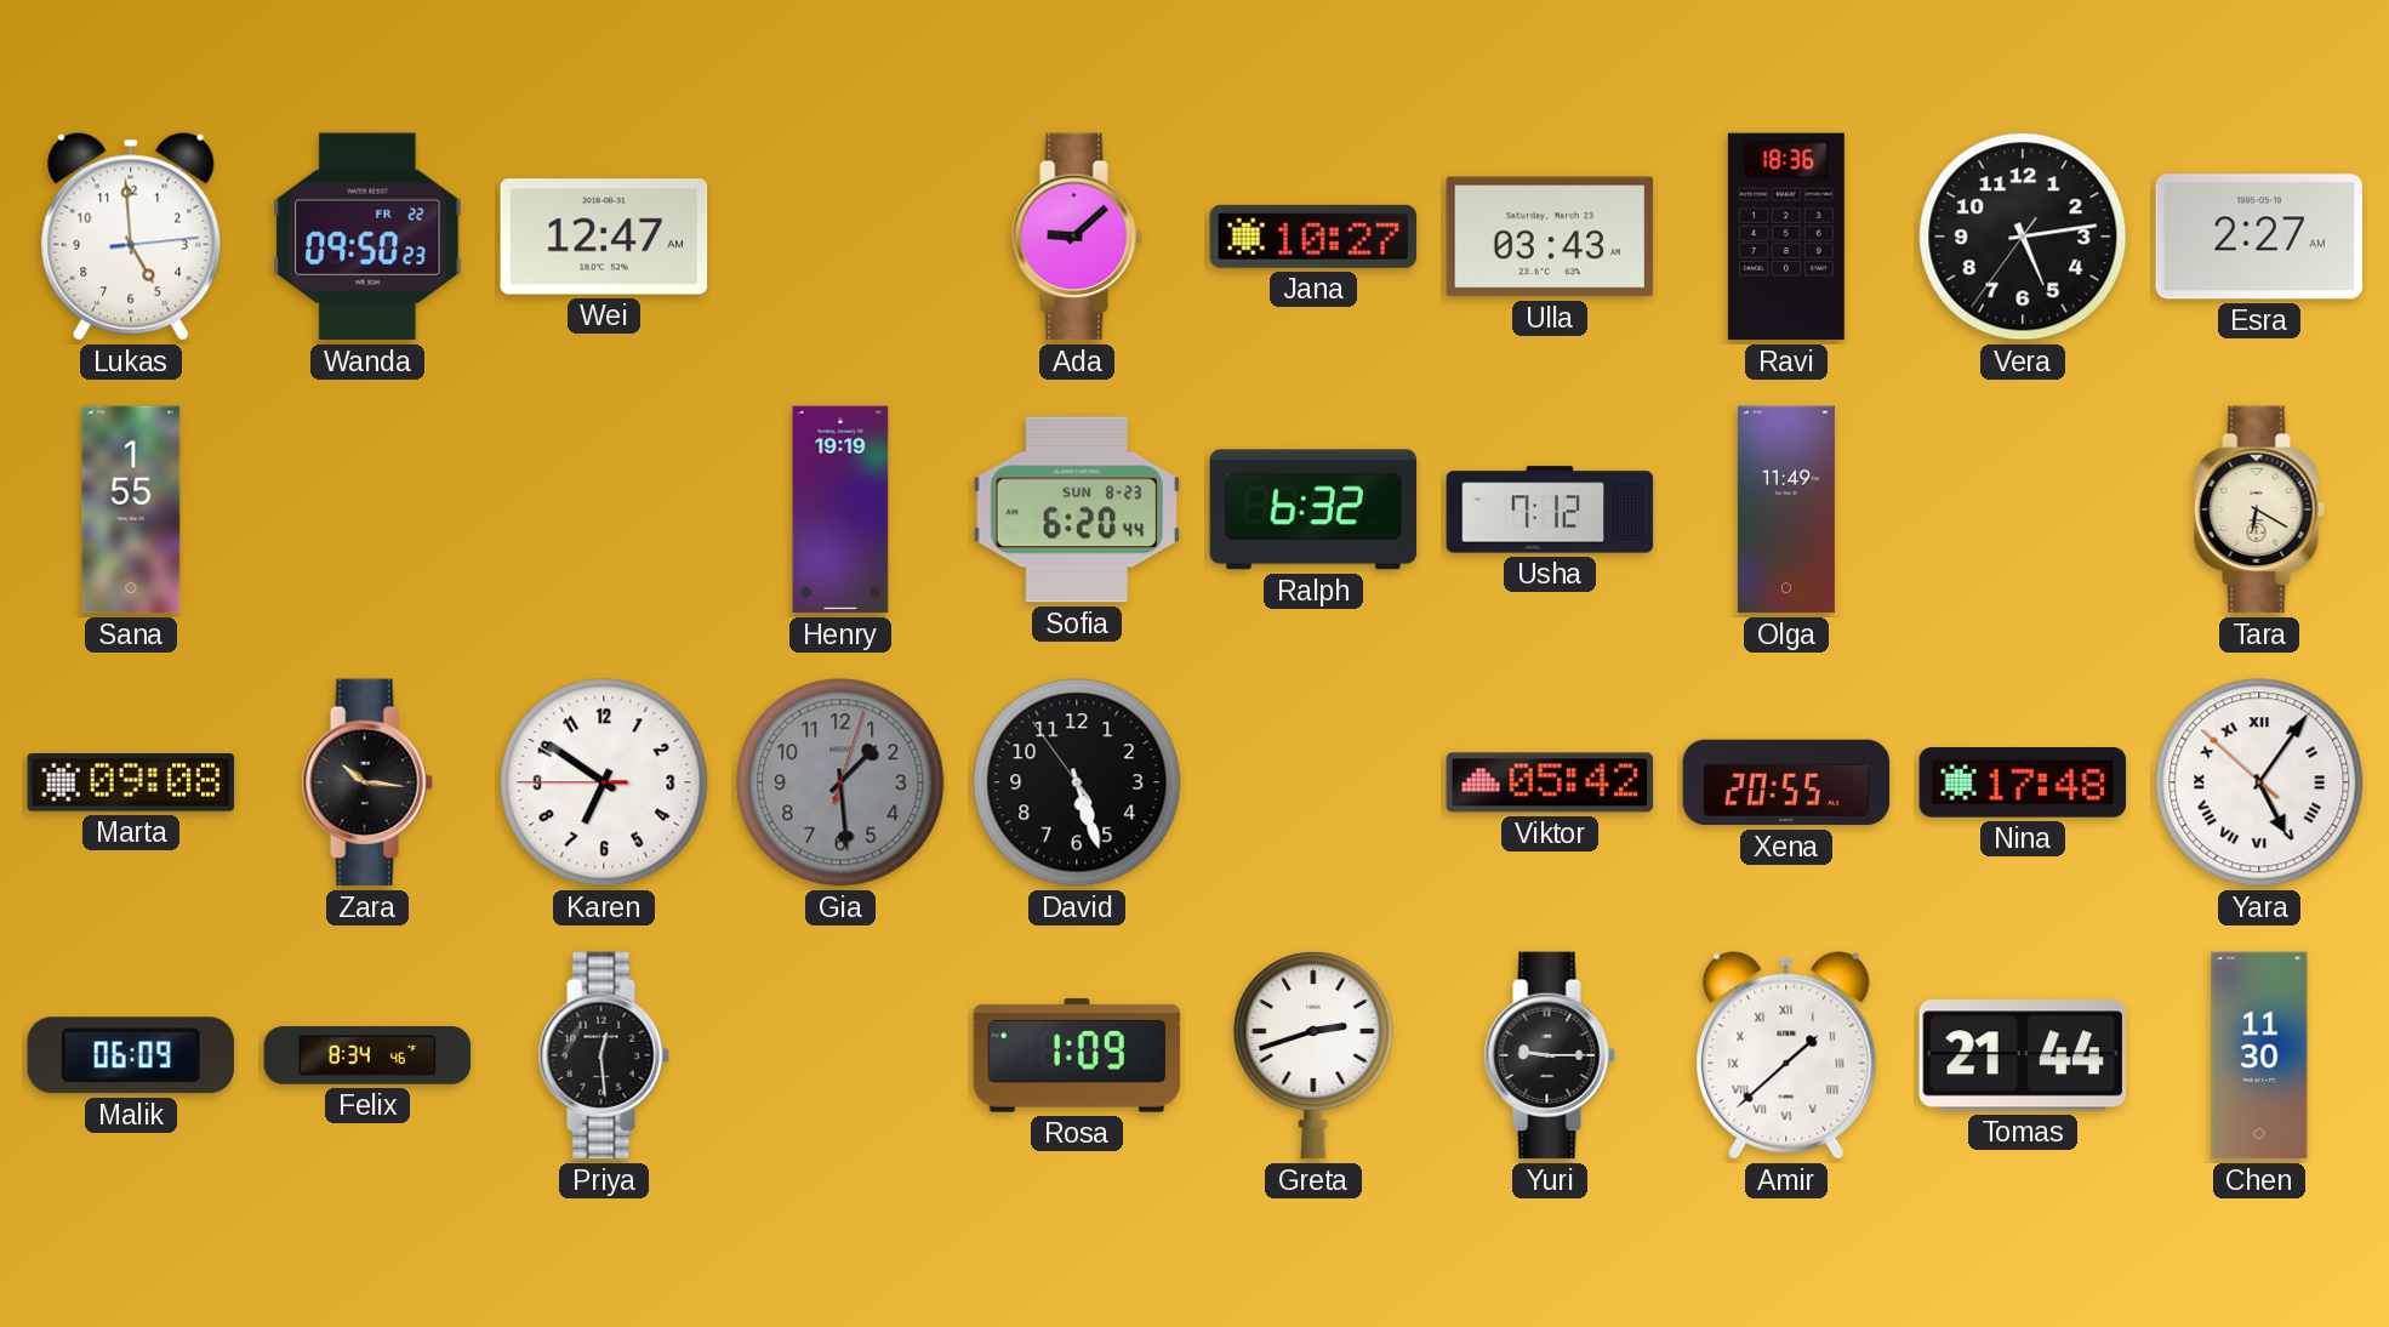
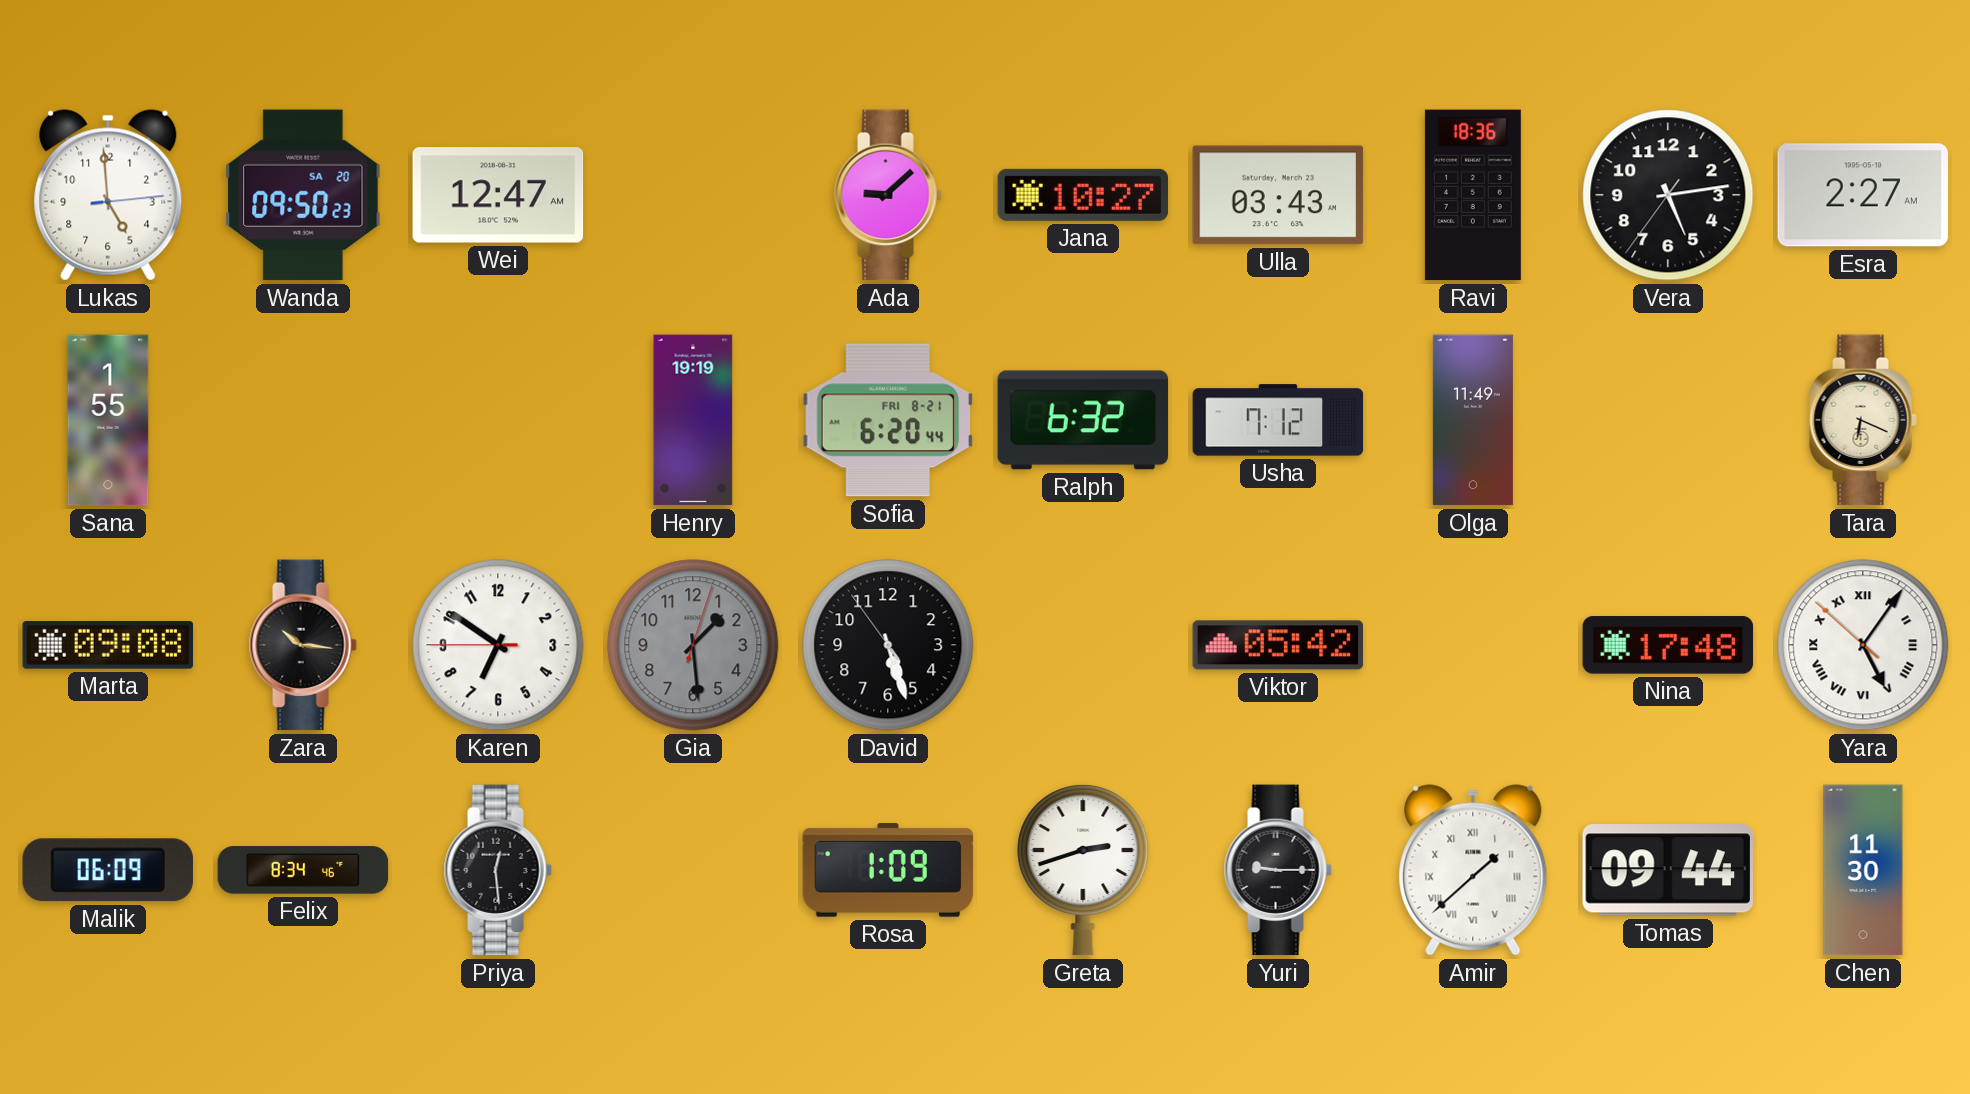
Wanda date: FR 22 -> SA 20
Sofia date: SUN 8-23 -> FRI 8-21
Tara: 6:20 -> 6:19
Xena: 20:55 -> none
Tomas: 21:44 -> 09:44
